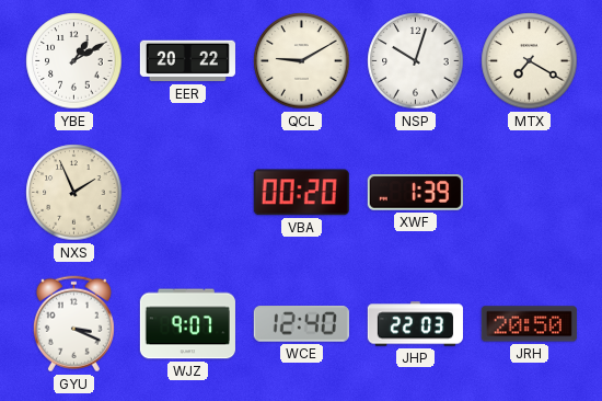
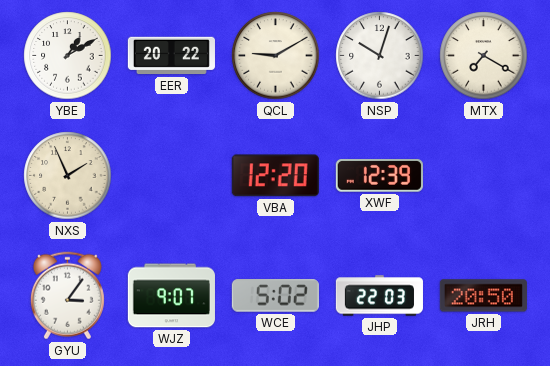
VBA: 00:20 -> 12:20
XWF: 1:39 -> 12:39
GYU: 3:19 -> 3:06
WCE: 12:40 -> 5:02
